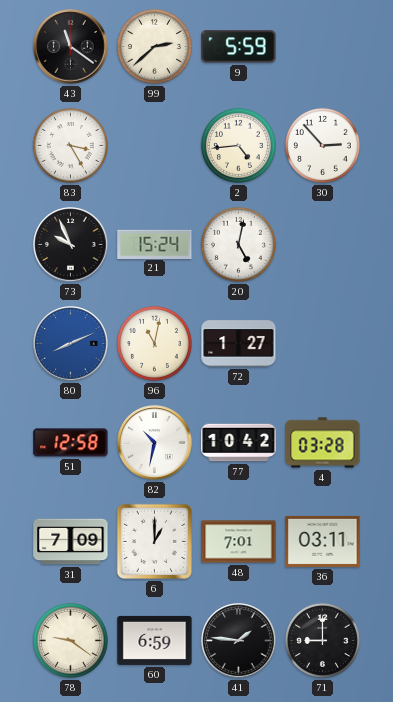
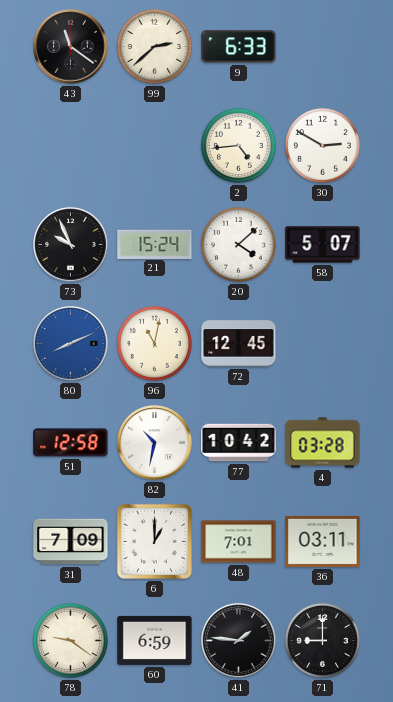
9: 5:59 -> 6:33
83: 3:25 -> none
30: 2:53 -> 2:50
20: 5:02 -> 4:08
58: none -> 5:07
72: 1:27 -> 12:45
